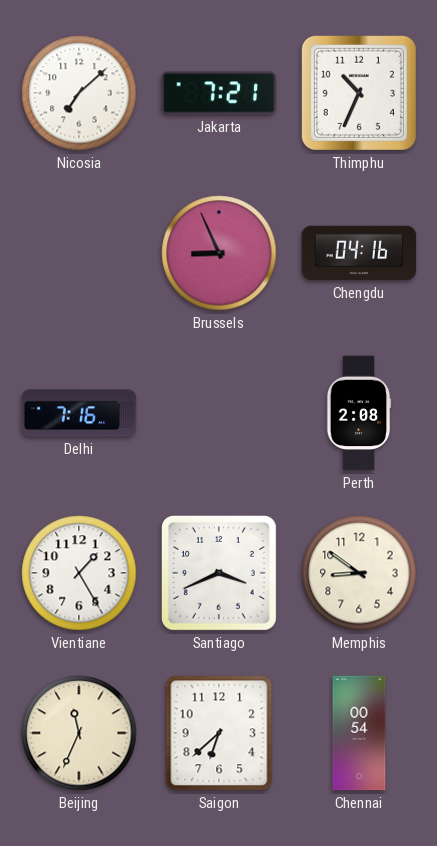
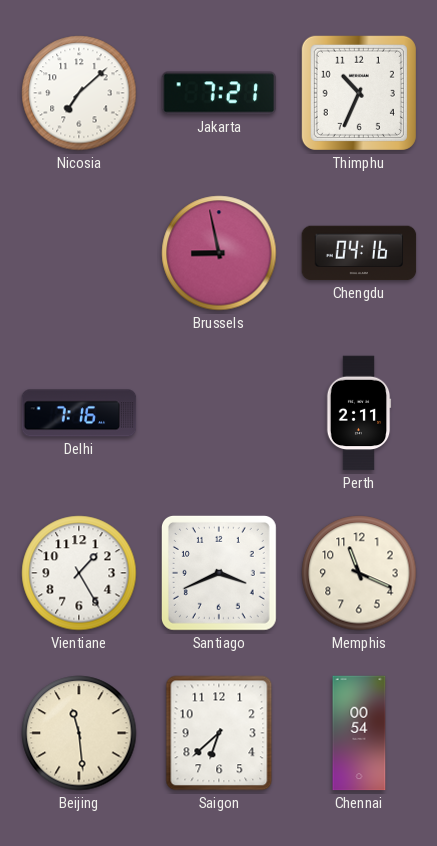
Brussels: 8:56 -> 8:58
Perth: 2:08 -> 2:11
Memphis: 8:51 -> 11:19
Beijing: 11:34 -> 11:29
